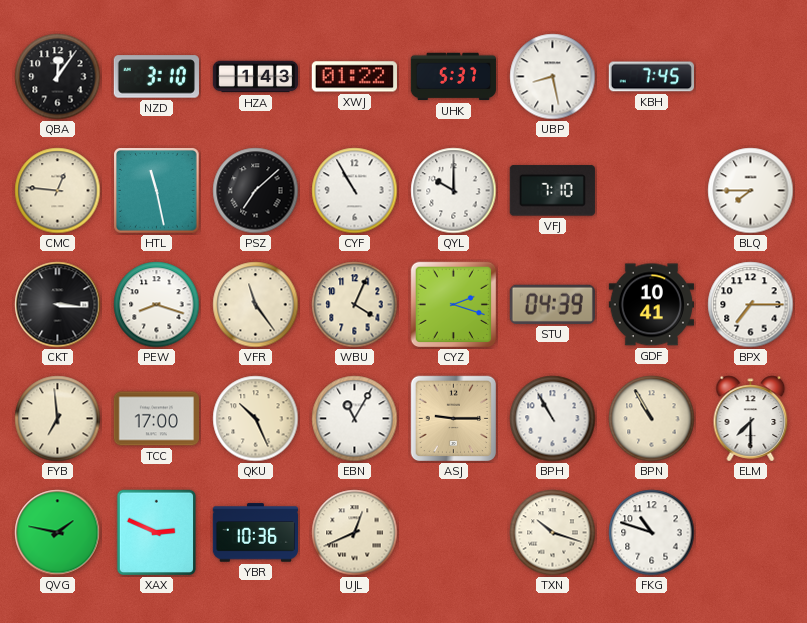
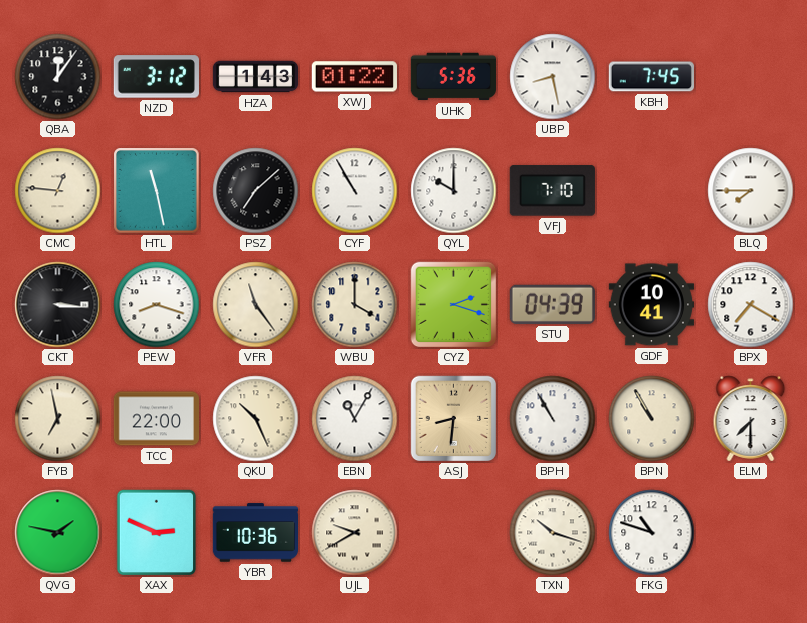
NZD: 3:10 -> 3:12
UHK: 5:37 -> 5:36
WBU: 4:04 -> 4:00
BPX: 7:15 -> 7:20
FYB: 6:59 -> 6:58
TCC: 17:00 -> 22:00
ASJ: 9:15 -> 8:31
UJL: 12:41 -> 9:40
